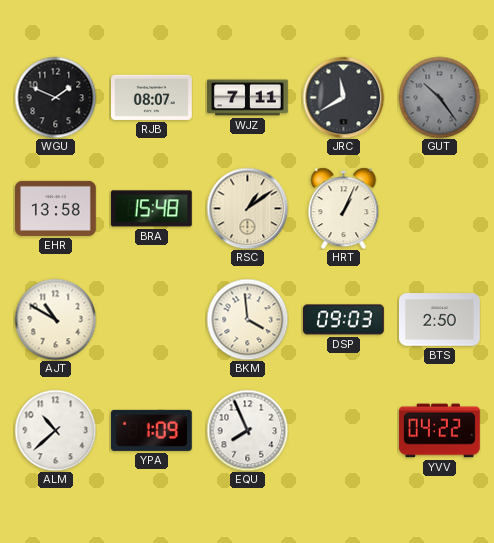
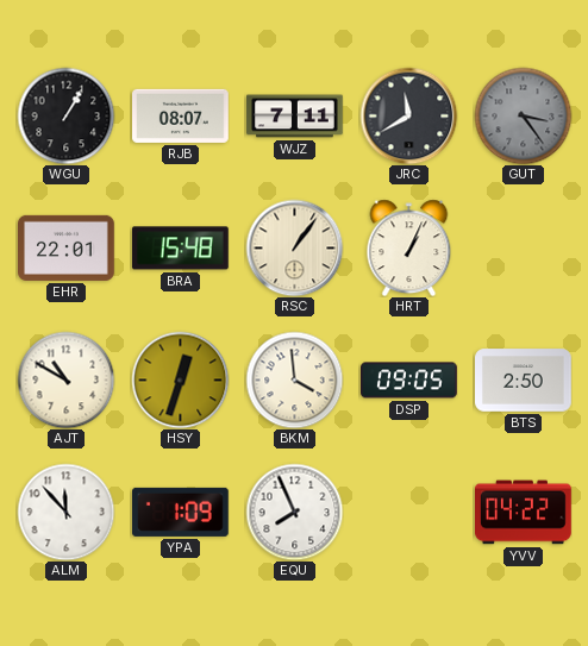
WGU: 1:49 -> 1:05
GUT: 10:24 -> 3:24
EHR: 13:58 -> 22:01
RSC: 1:09 -> 1:06
HSY: none -> 12:33
DSP: 09:03 -> 09:05
ALM: 10:38 -> 11:53
